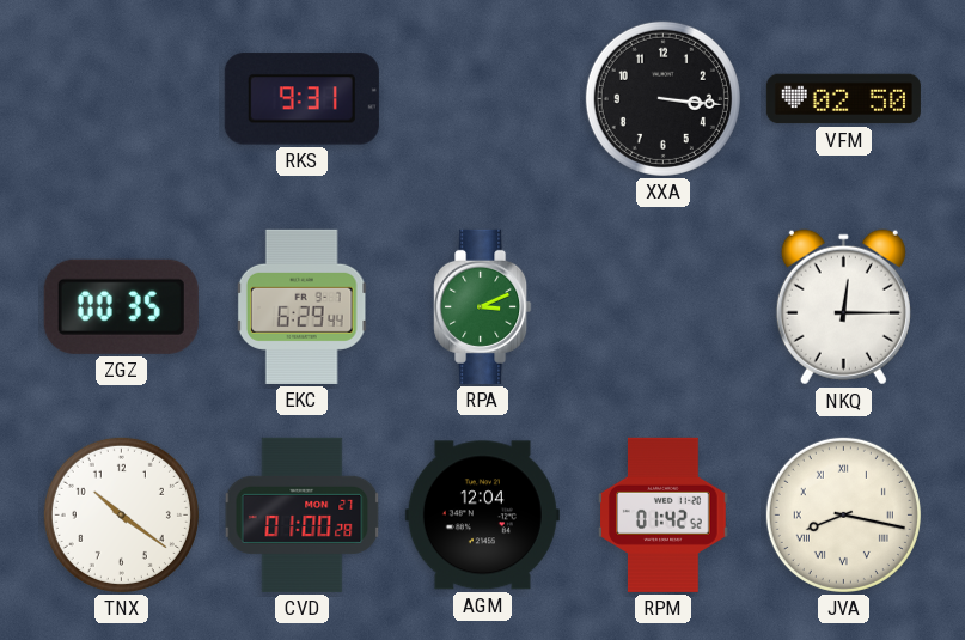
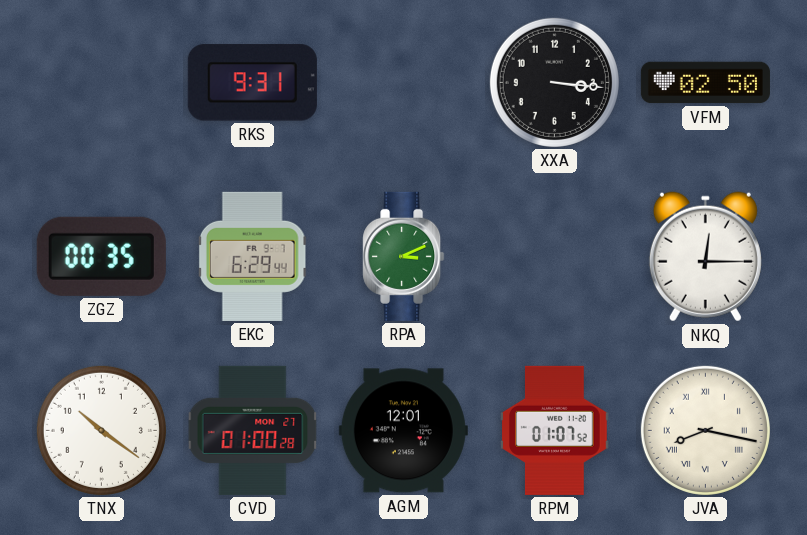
AGM: 12:04 -> 12:01
RPM: 01:42 -> 01:07
